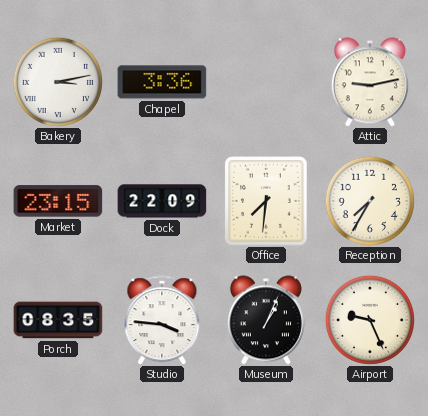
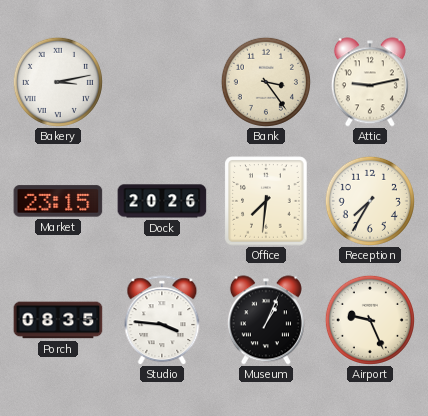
Chapel: 3:36 -> none
Bank: none -> 3:24
Dock: 22:09 -> 20:26
